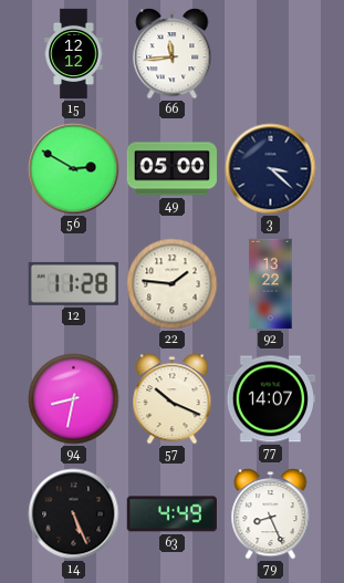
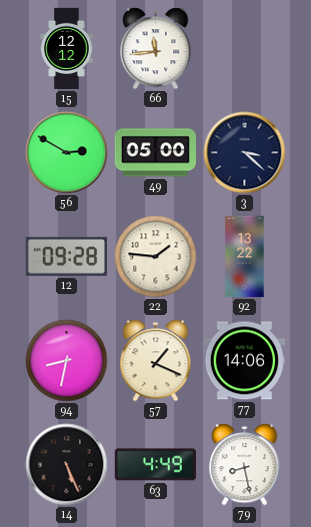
12: 11:28 -> 09:28
57: 10:19 -> 1:19
77: 14:07 -> 14:06
79: 8:26 -> 8:28
